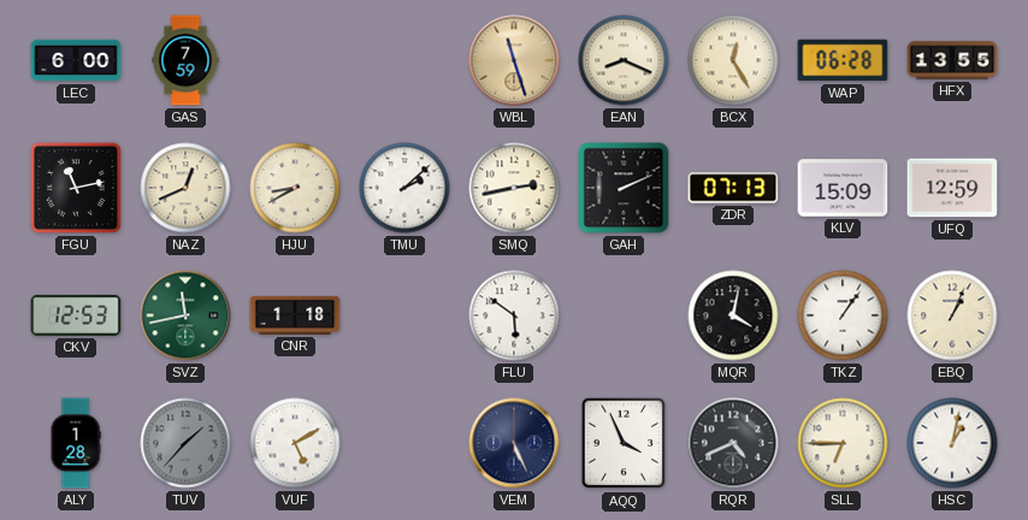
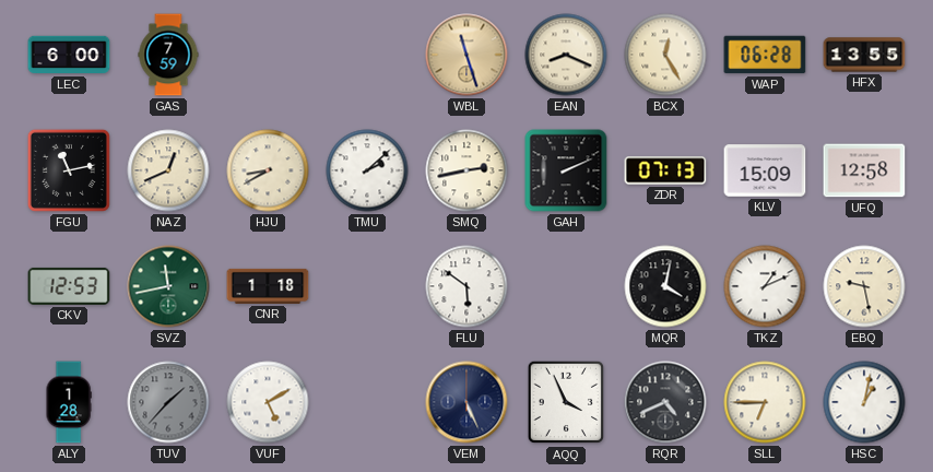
UFQ: 12:59 -> 12:58
TKZ: 1:06 -> 1:11
EBQ: 1:04 -> 9:28
